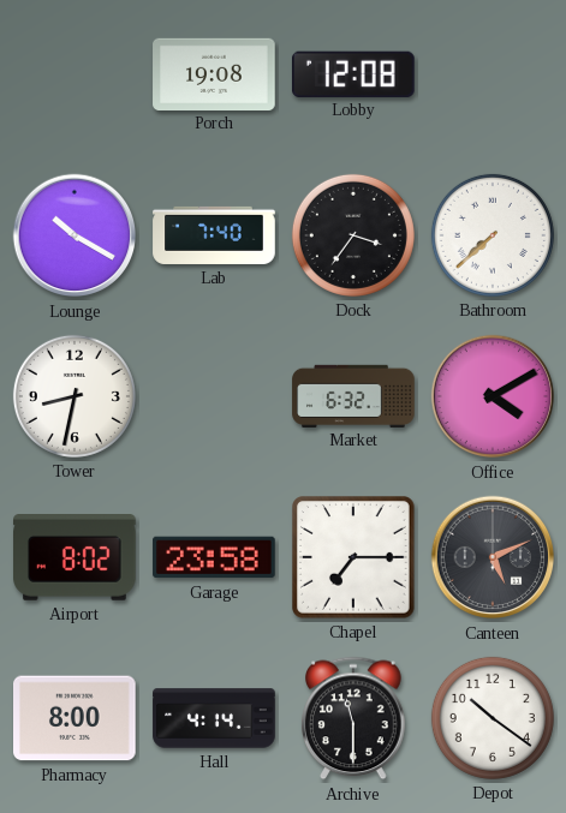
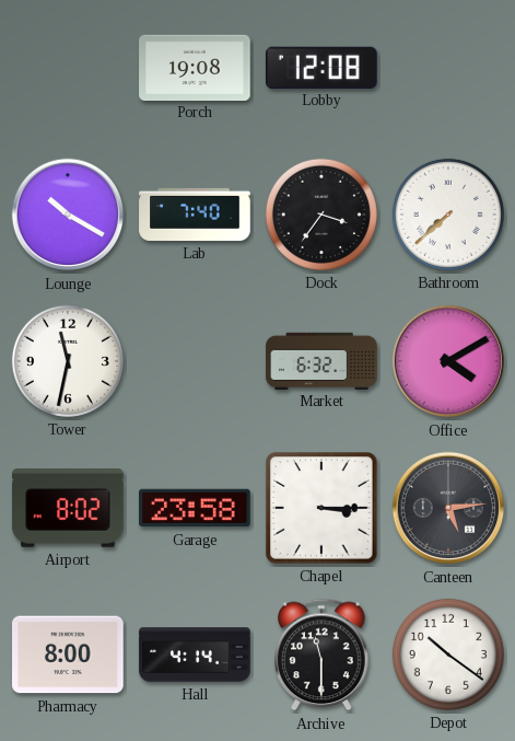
Tower: 8:32 -> 11:32
Chapel: 7:15 -> 3:15
Canteen: 5:11 -> 5:14
